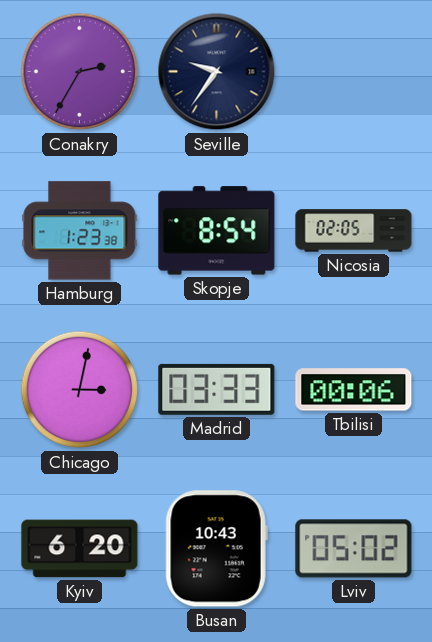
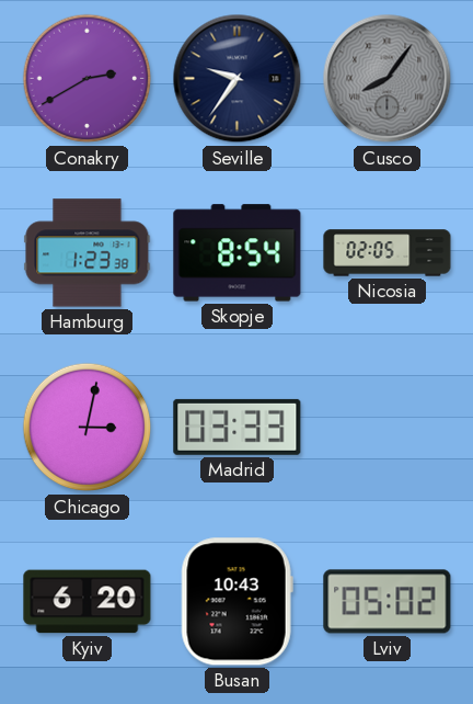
Conakry: 2:35 -> 2:40
Cusco: none -> 8:06
Tbilisi: 00:06 -> none
